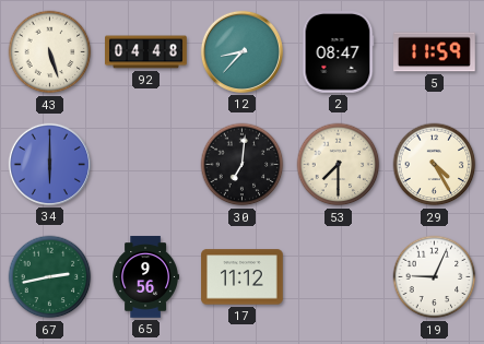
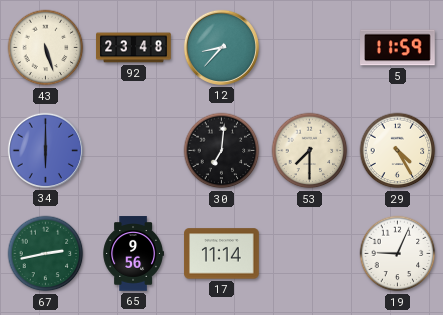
92: 04:48 -> 23:48
2: 08:47 -> none
17: 11:12 -> 11:14
